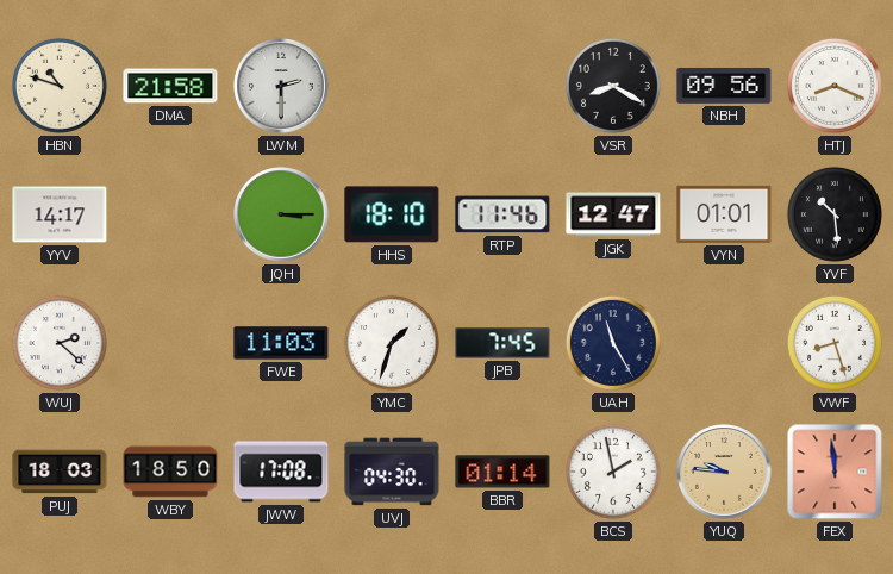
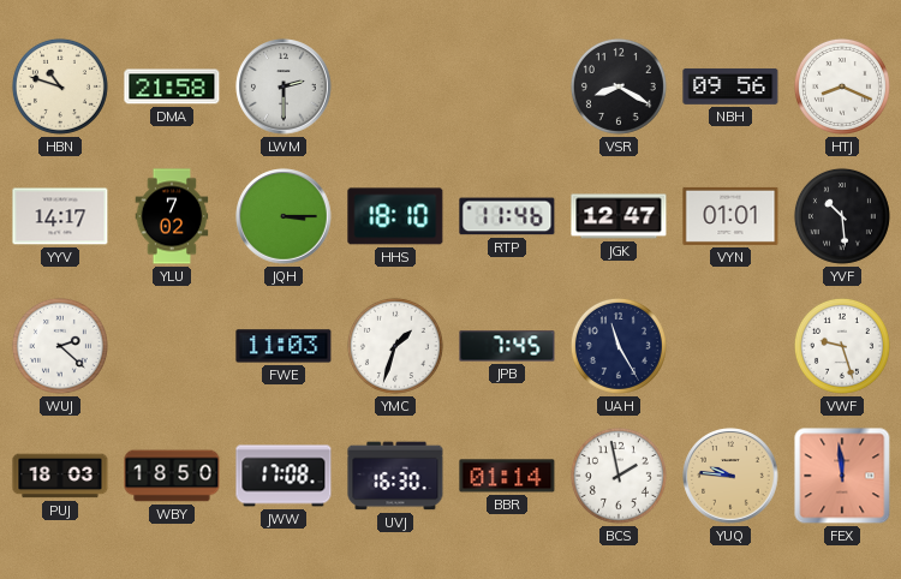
YLU: none -> 7:02
VWF: 8:27 -> 9:27
UVJ: 04:30 -> 16:30
